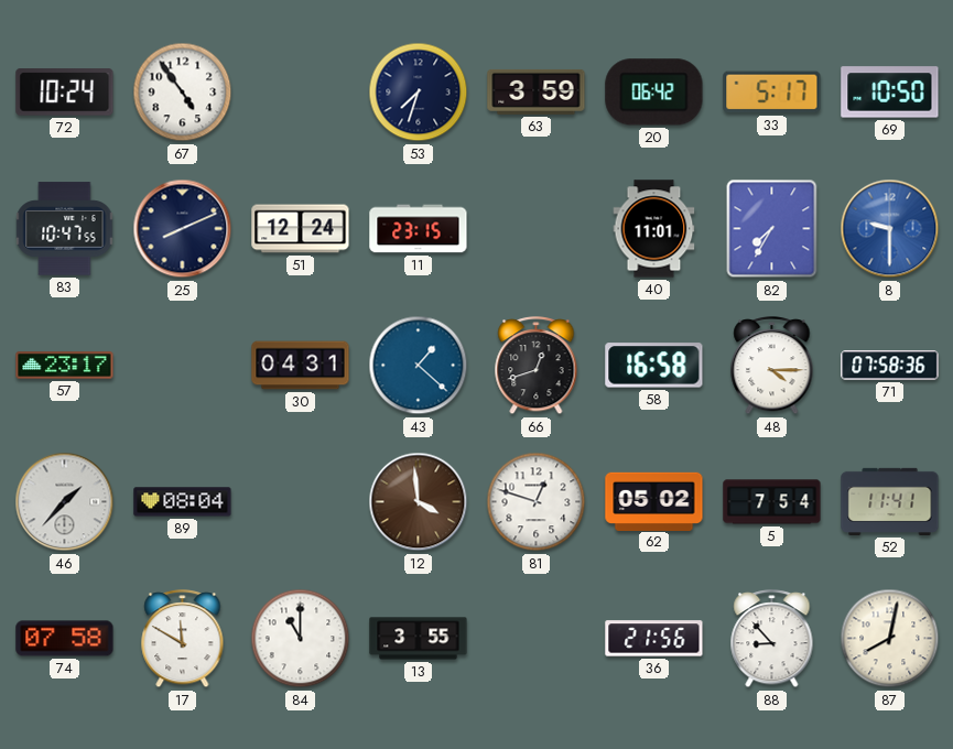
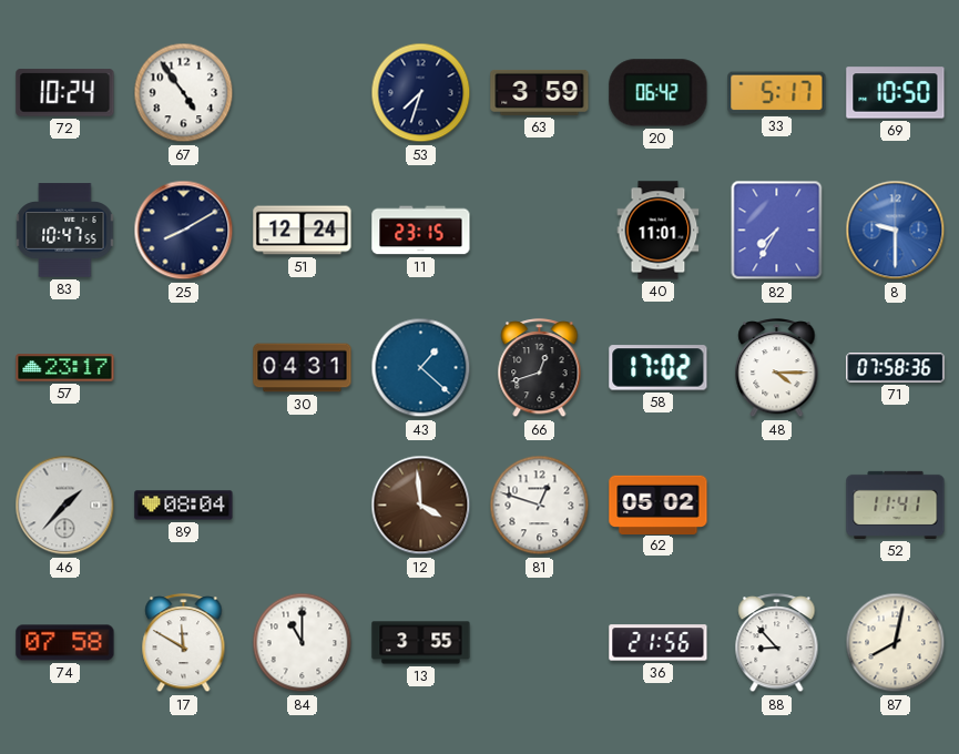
25: 8:11 -> 8:10
58: 16:58 -> 17:02
5: 7:54 -> none
